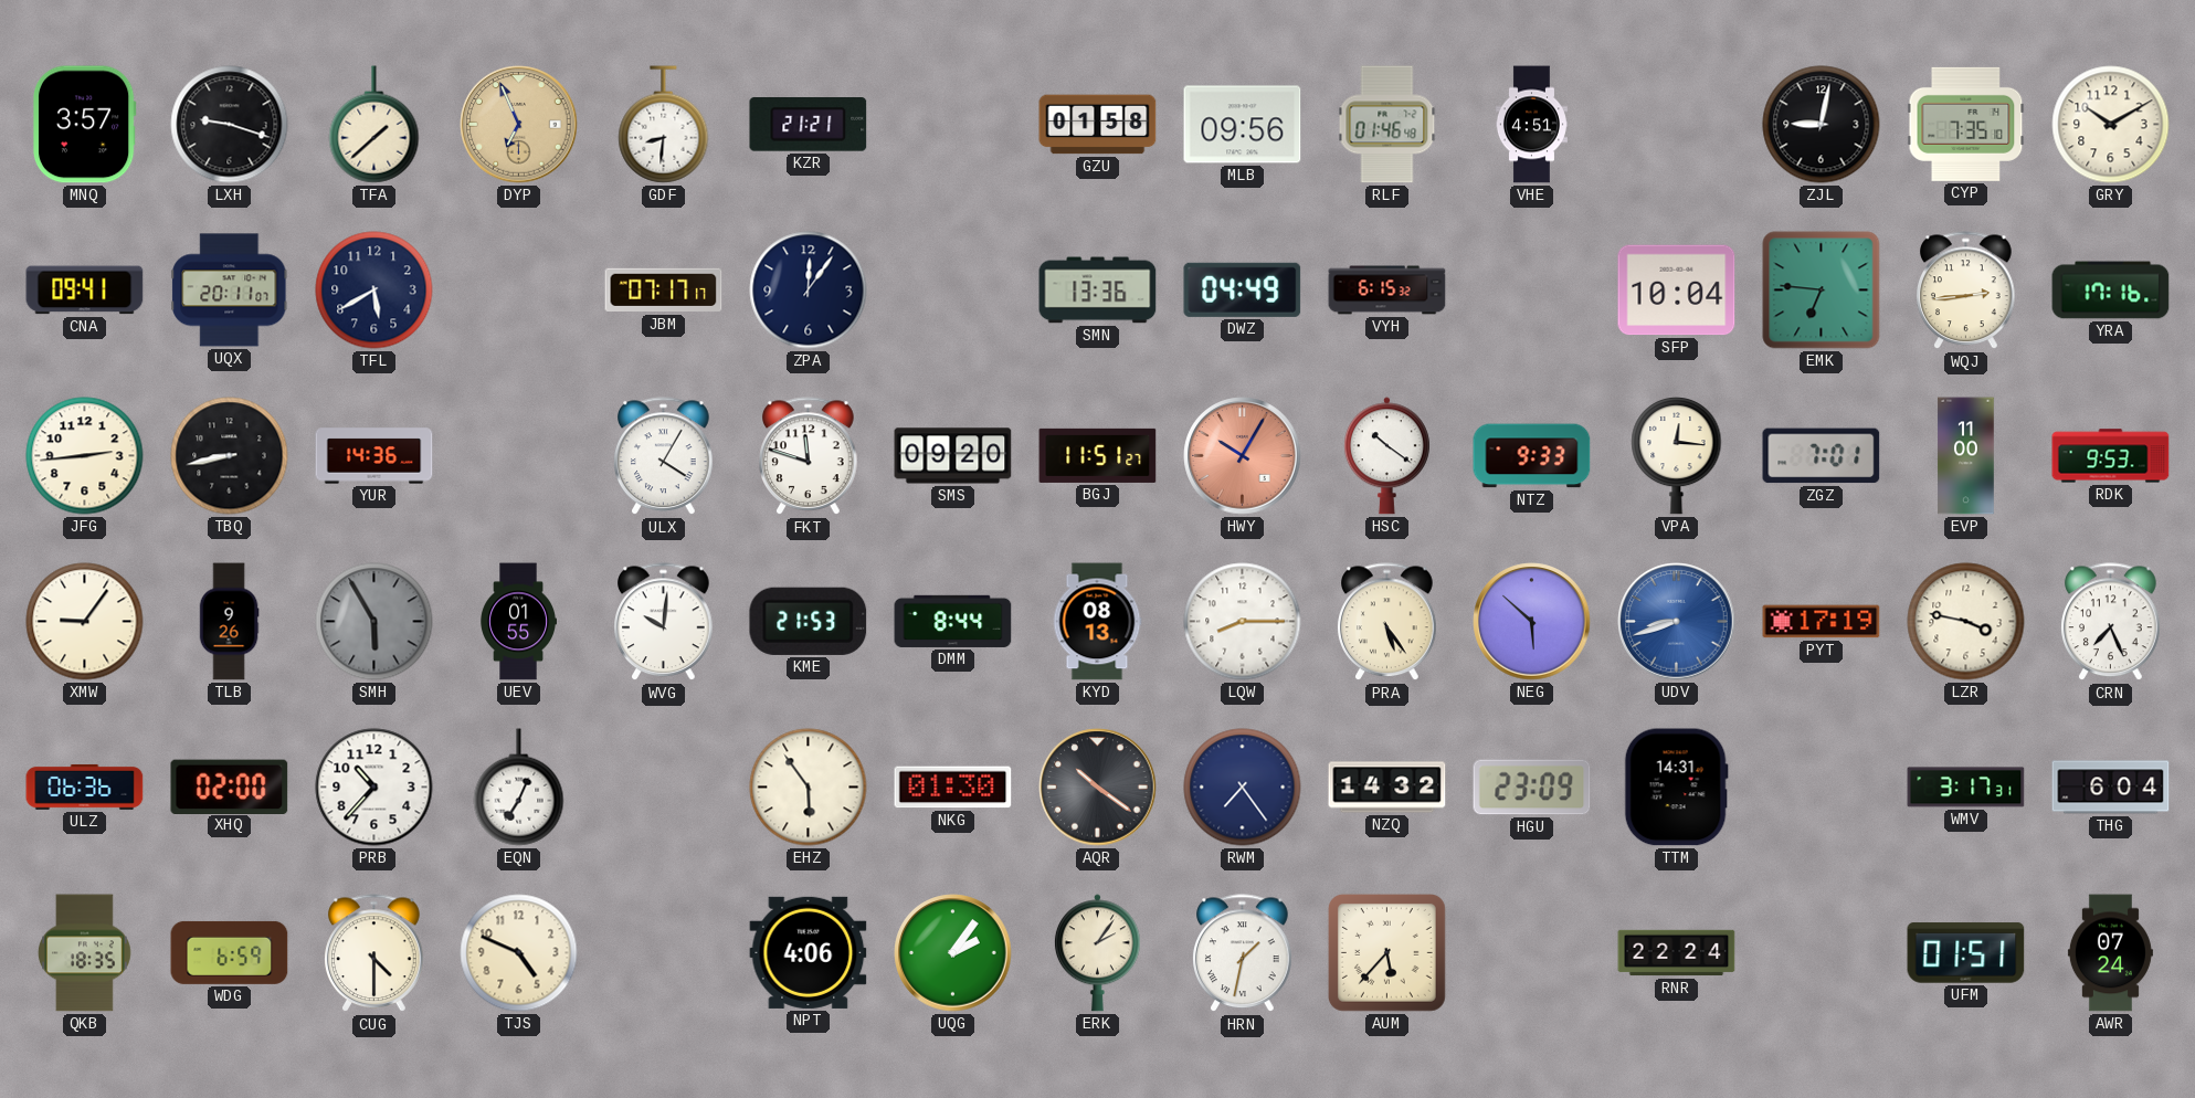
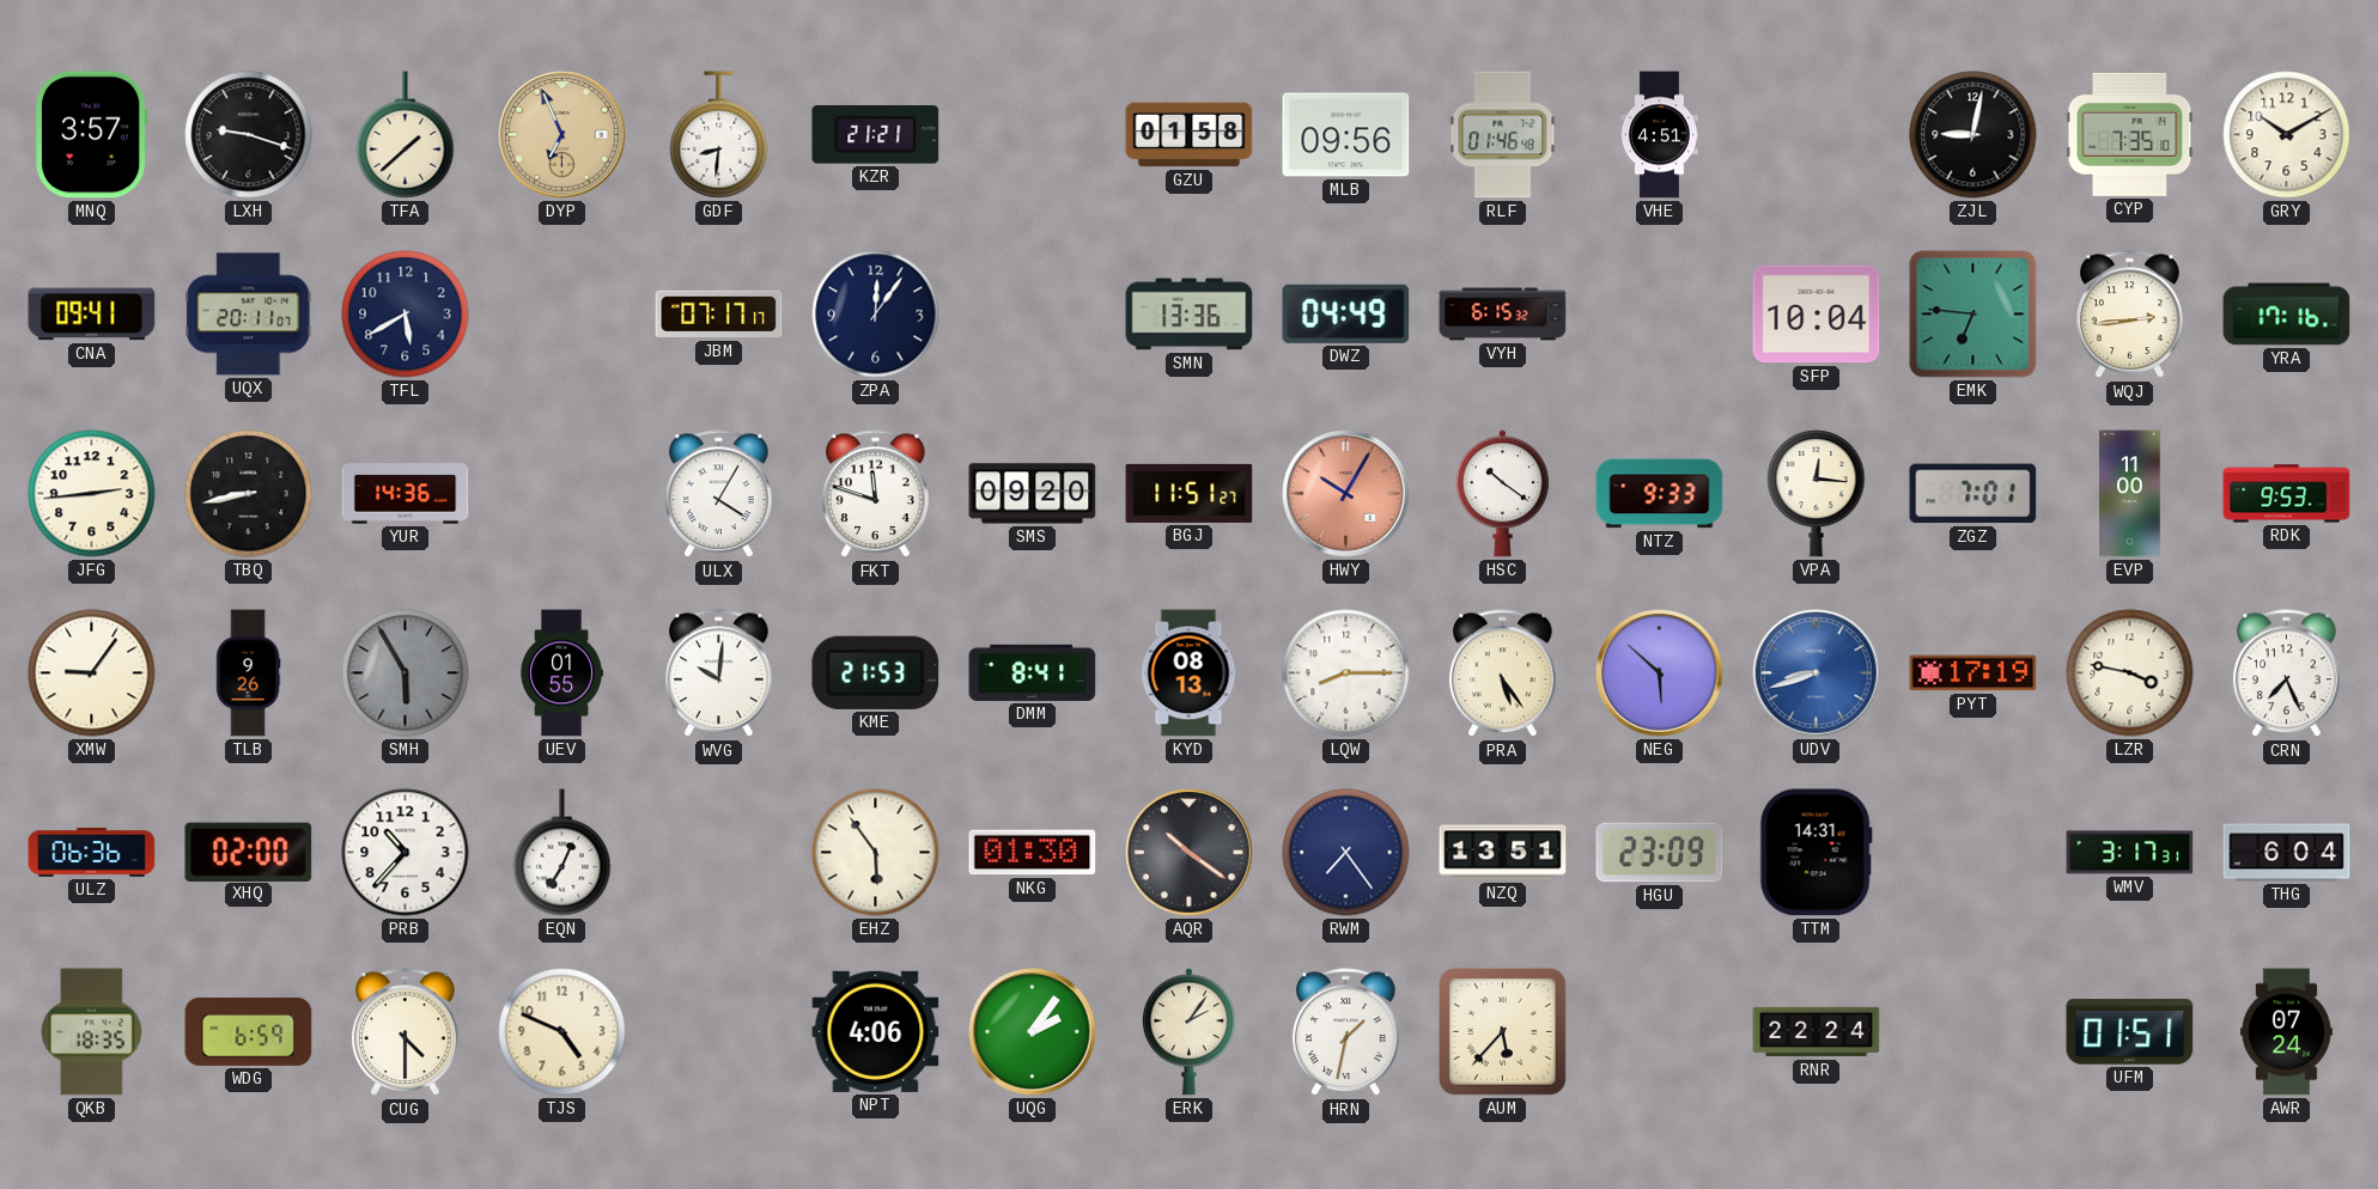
DMM: 8:44 -> 8:41
NZQ: 14:32 -> 13:51
